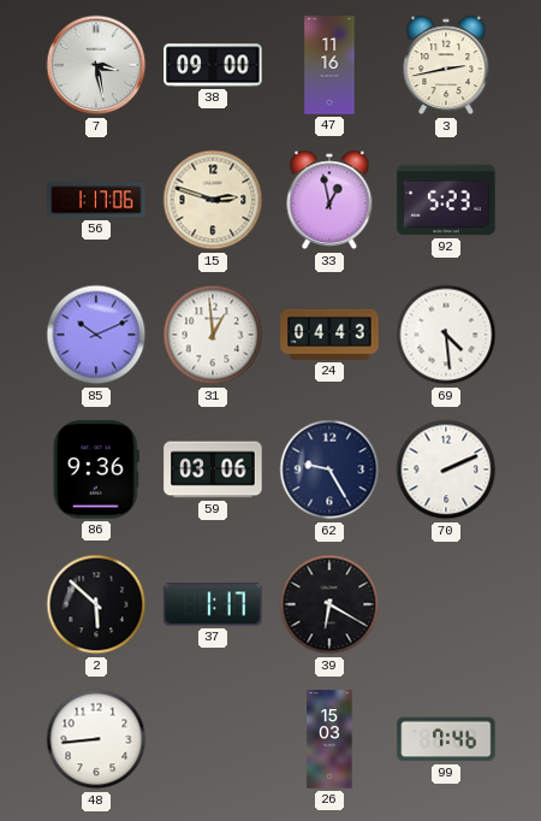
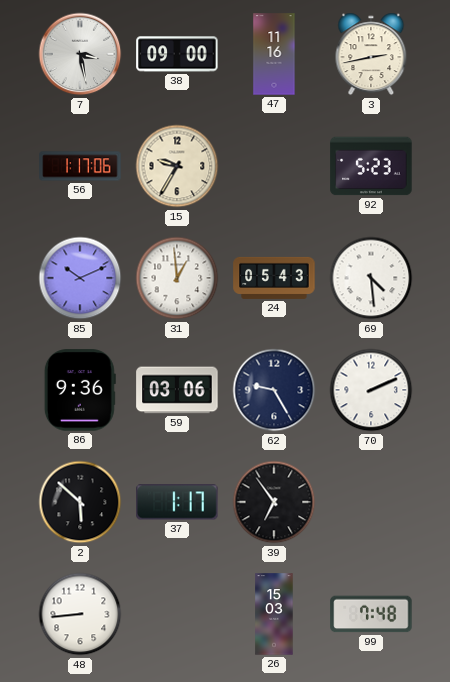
15: 2:48 -> 9:35
33: 12:58 -> none
24: 04:43 -> 05:43
39: 6:20 -> 6:54
99: 7:46 -> 7:48
